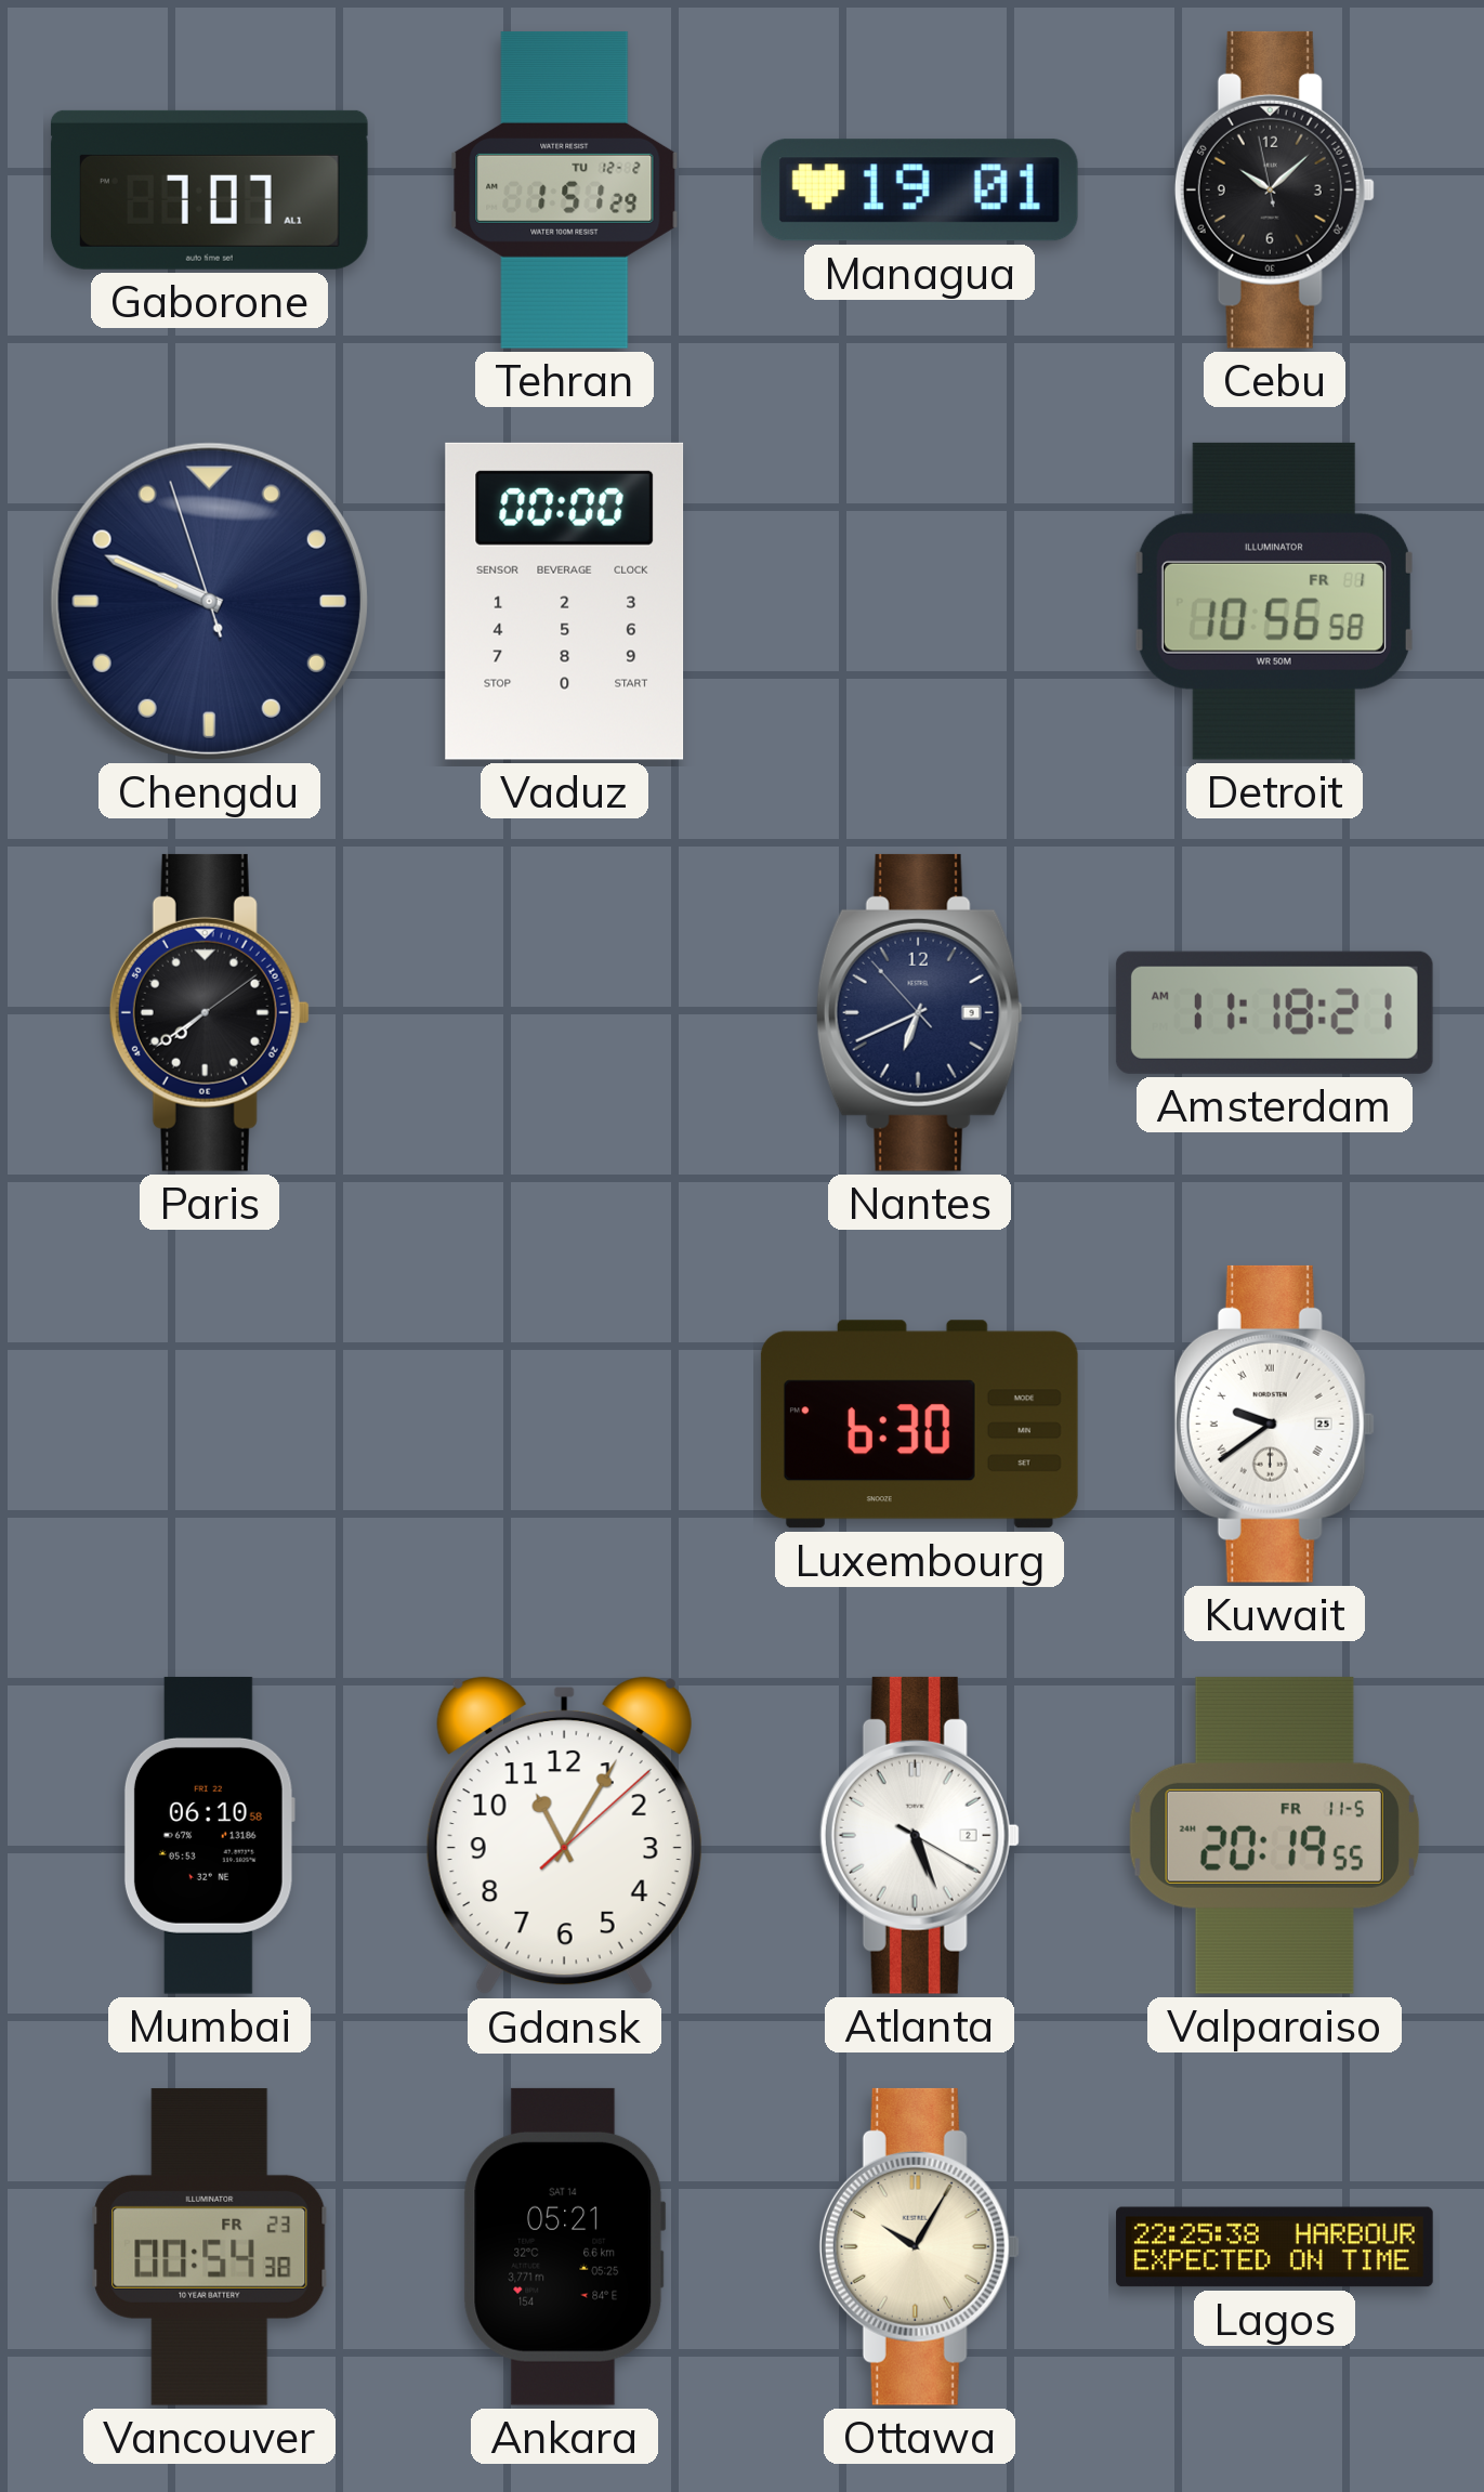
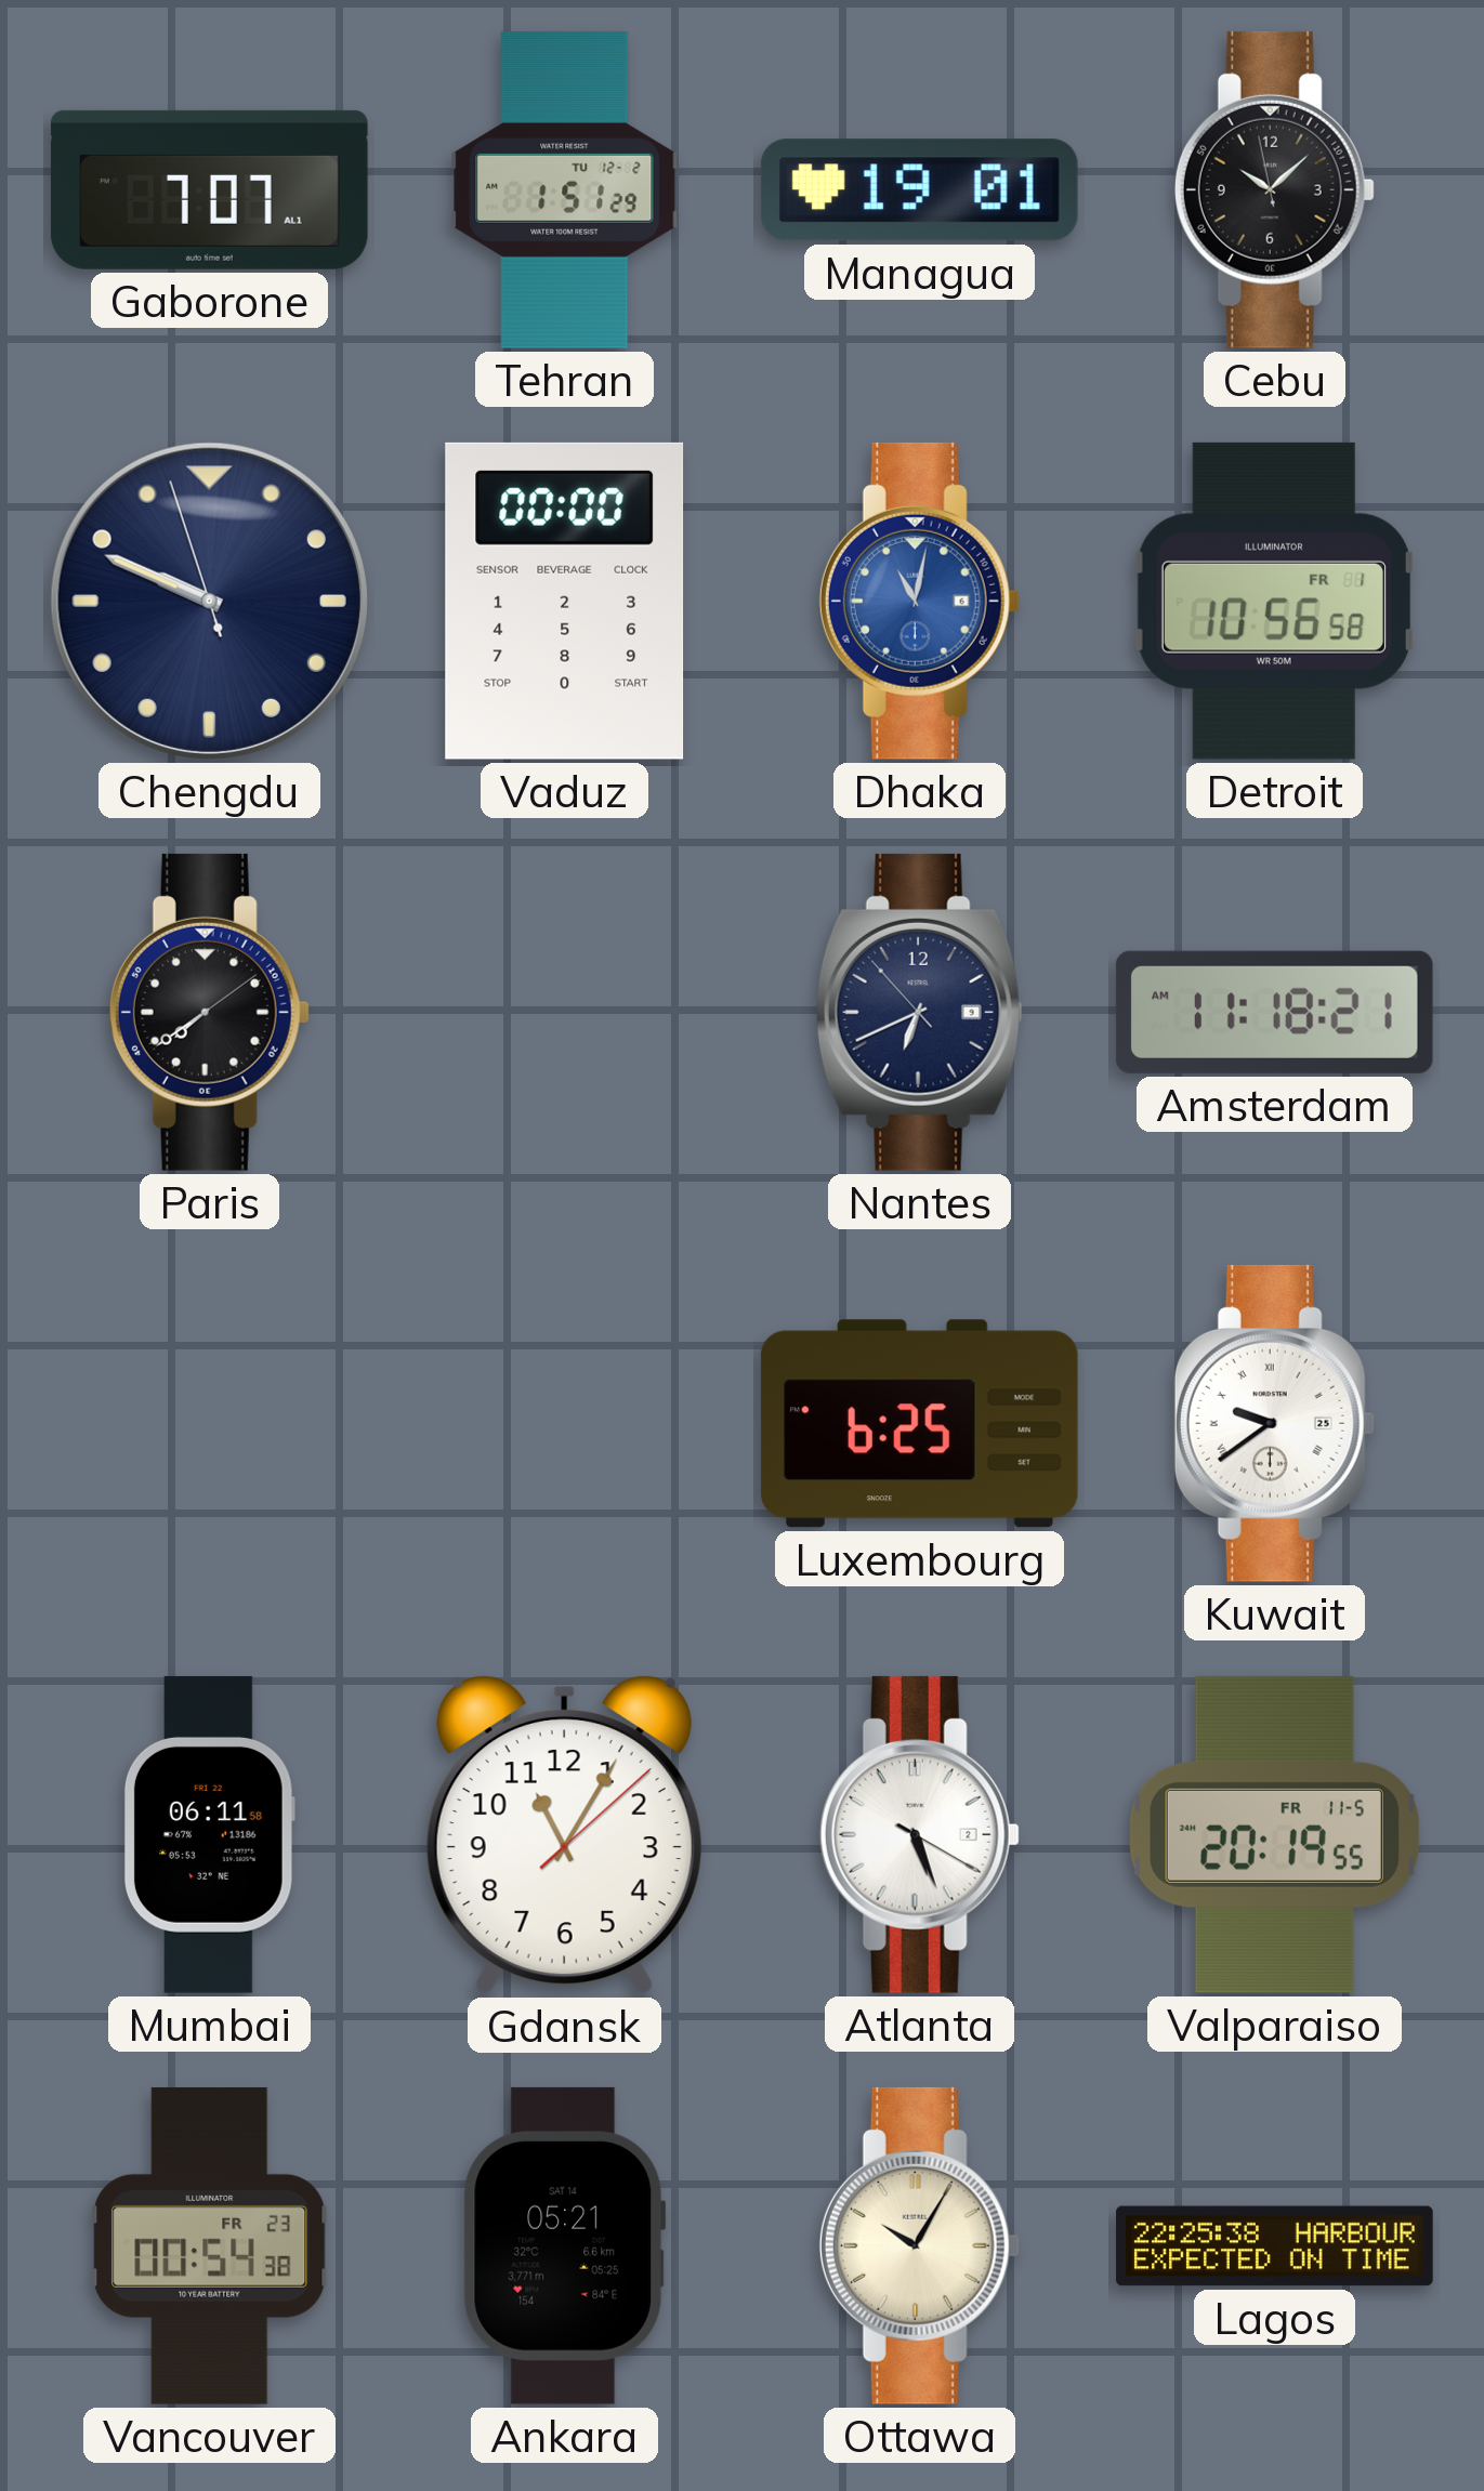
Dhaka: none -> 11:02
Luxembourg: 6:30 -> 6:25
Mumbai: 06:10 -> 06:11
